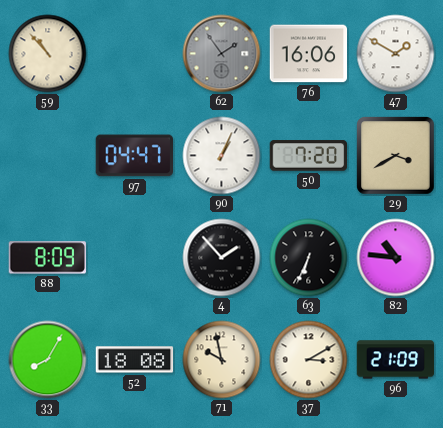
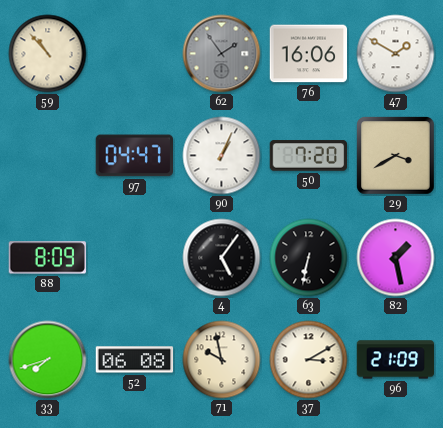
4: 1:53 -> 5:06
63: 6:34 -> 6:32
82: 10:46 -> 1:28
33: 8:05 -> 7:42
52: 18:08 -> 06:08
